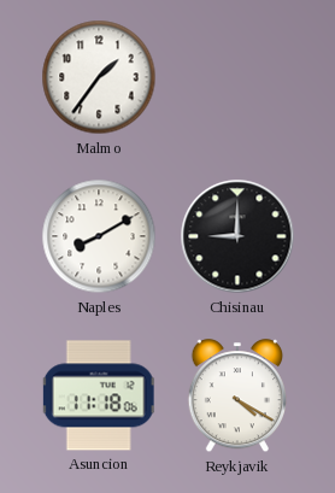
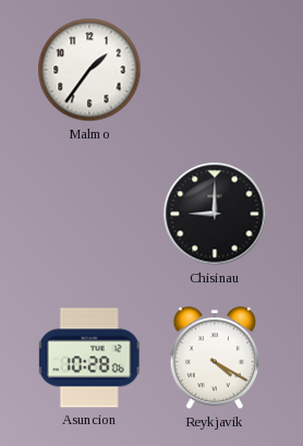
Naples: 8:10 -> none
Asuncion: 11:18 -> 10:28
